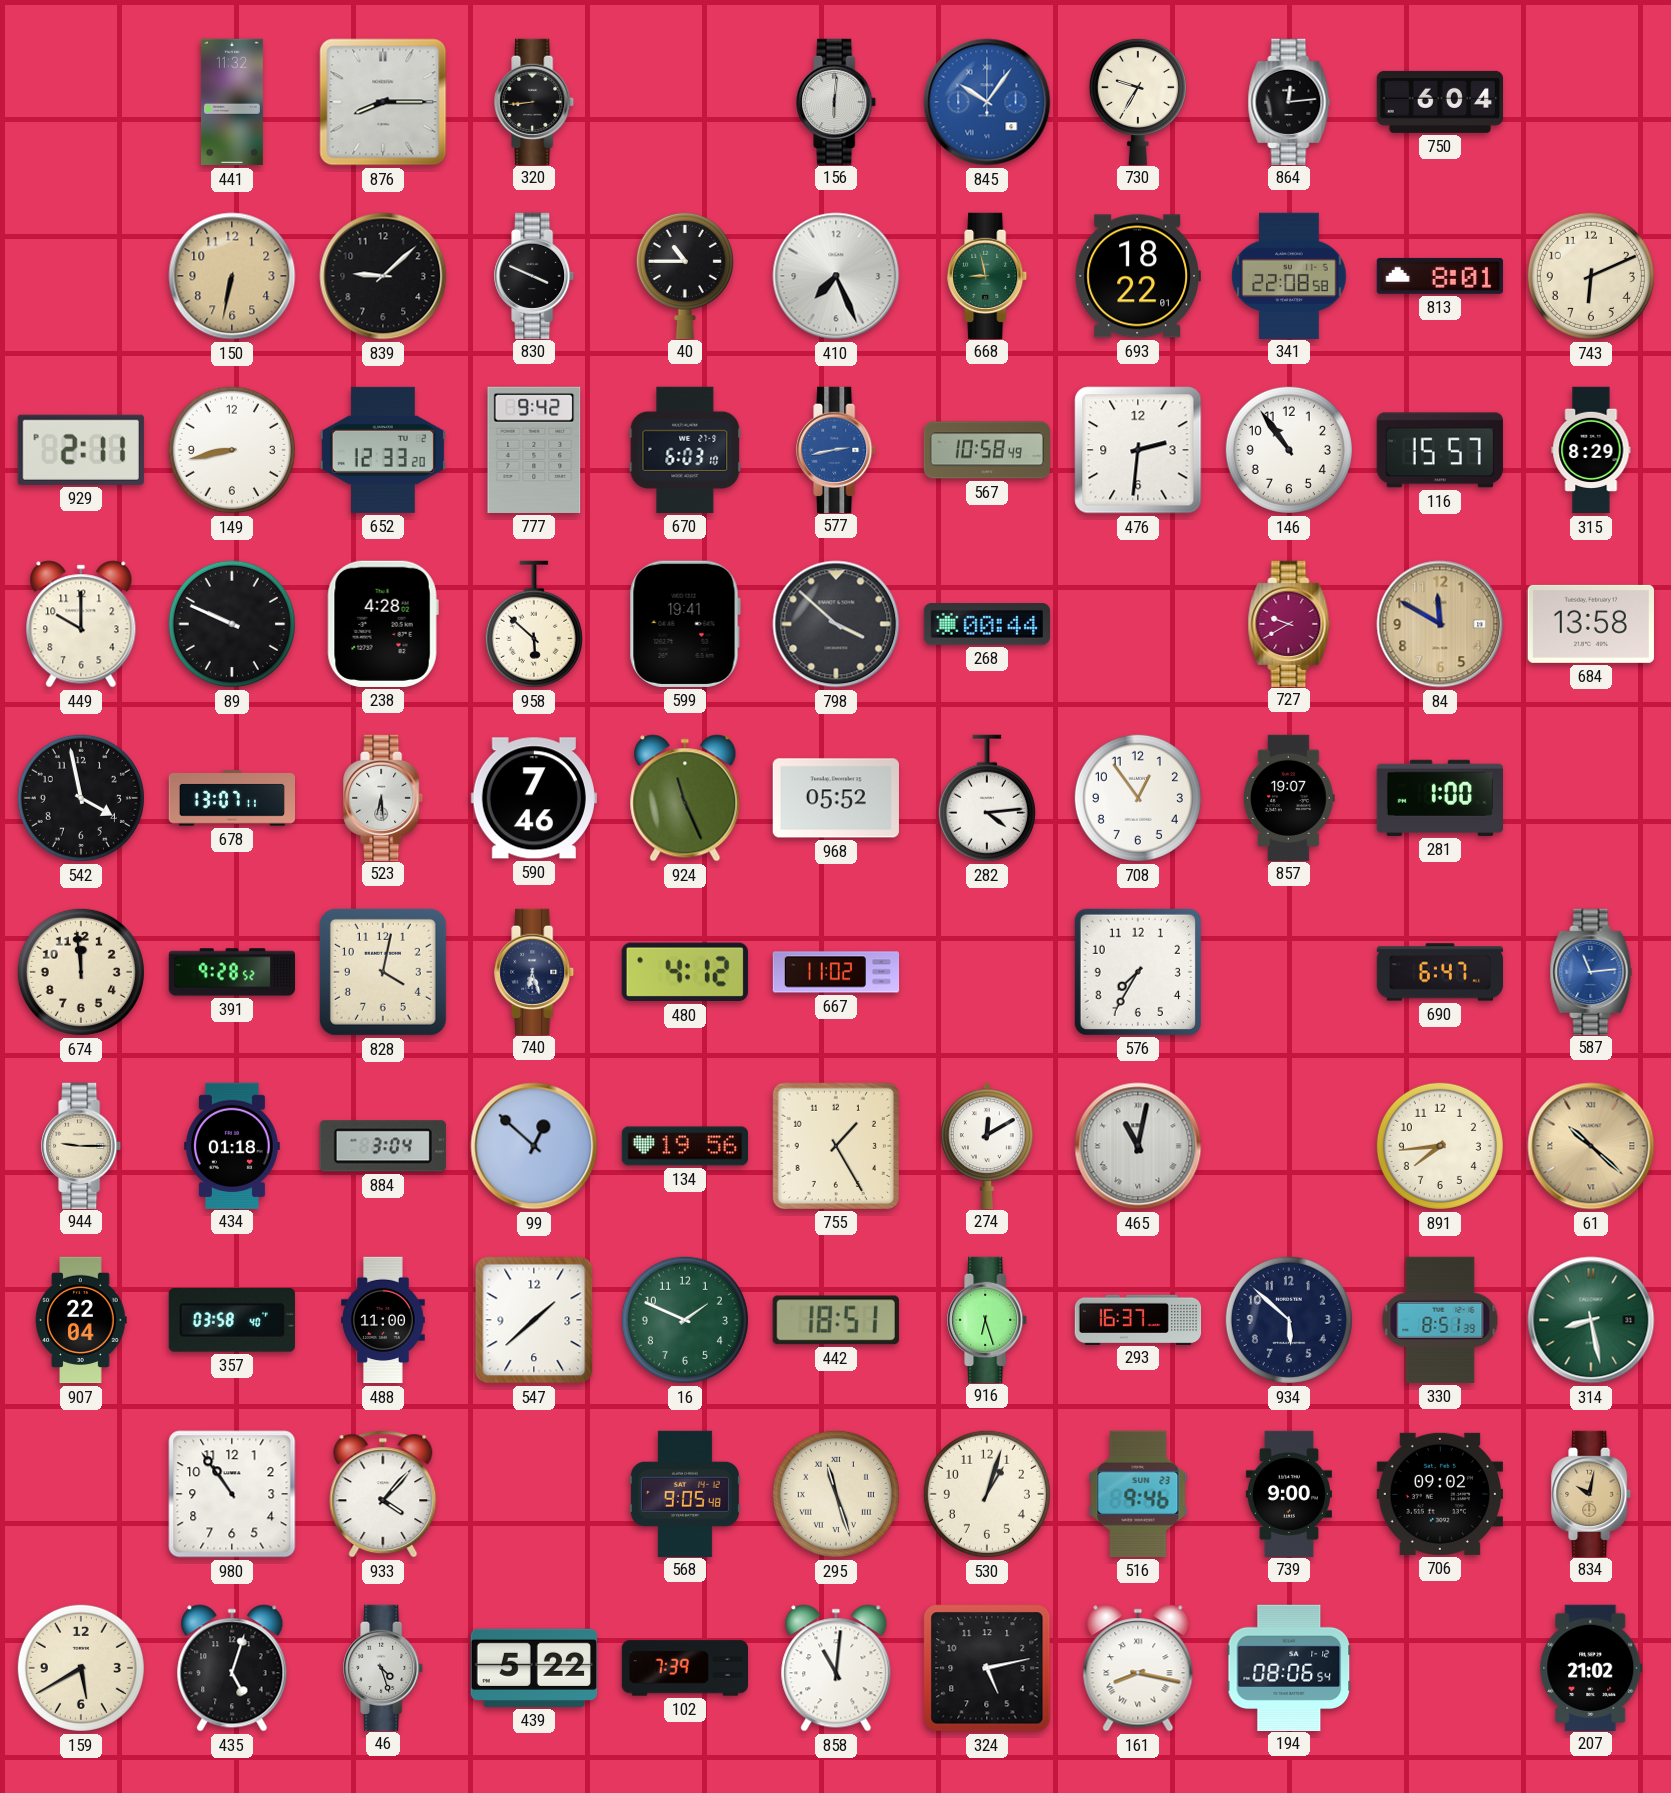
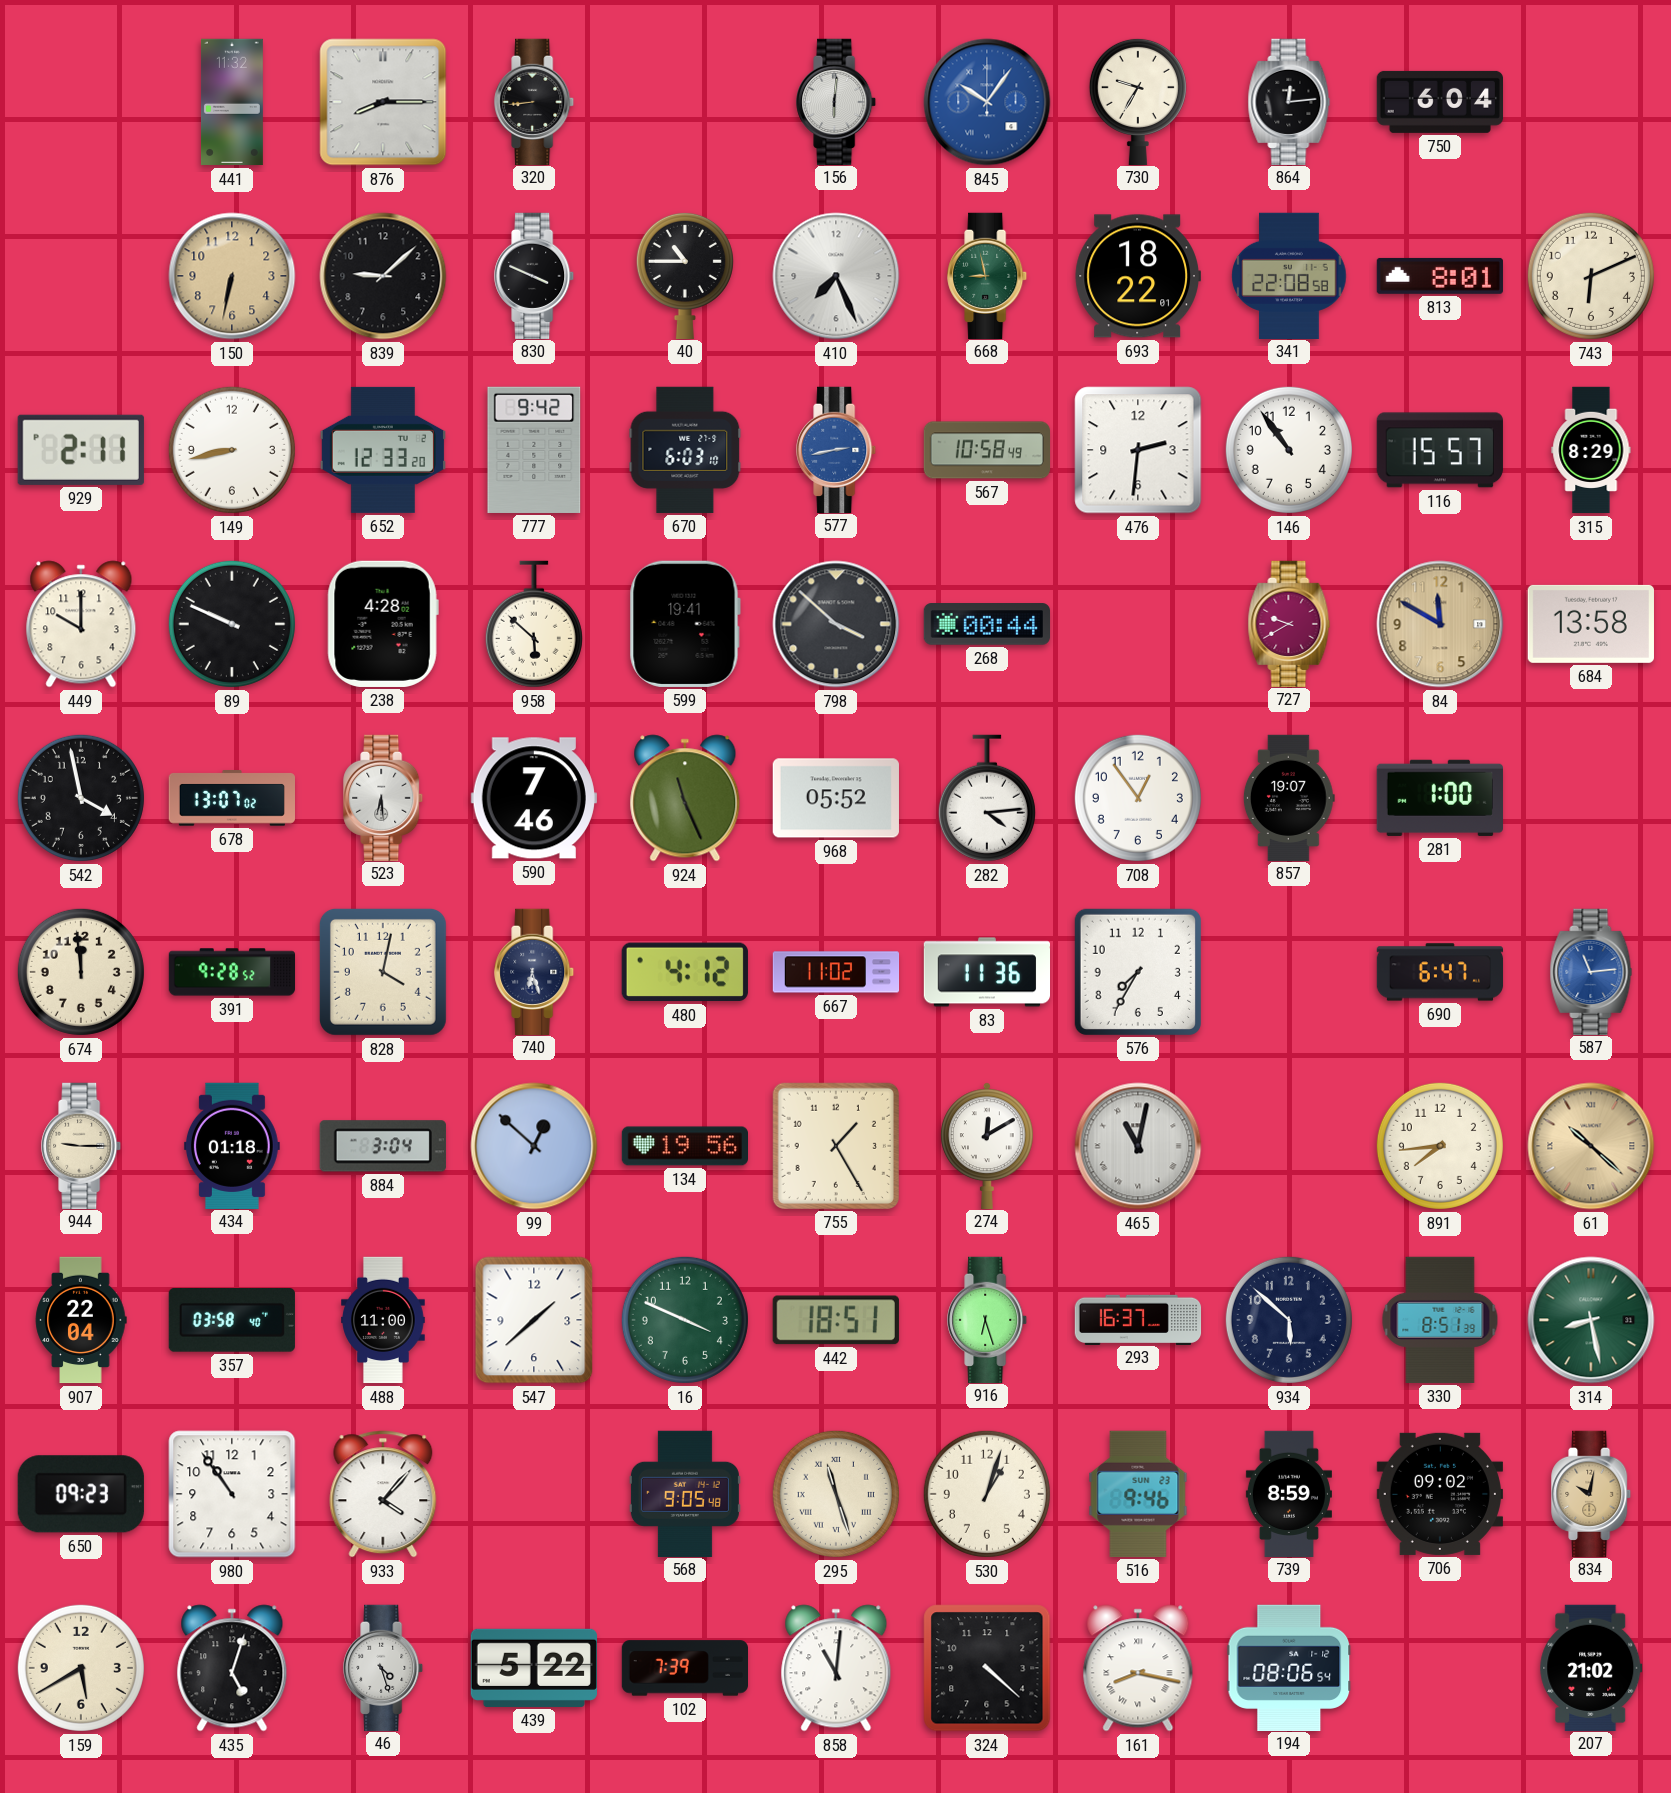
678: 13:07:11 -> 13:07:02
83: none -> 11:36
16: 1:49 -> 3:49
650: none -> 09:23
739: 9:00 -> 8:59
324: 5:13 -> 4:22
